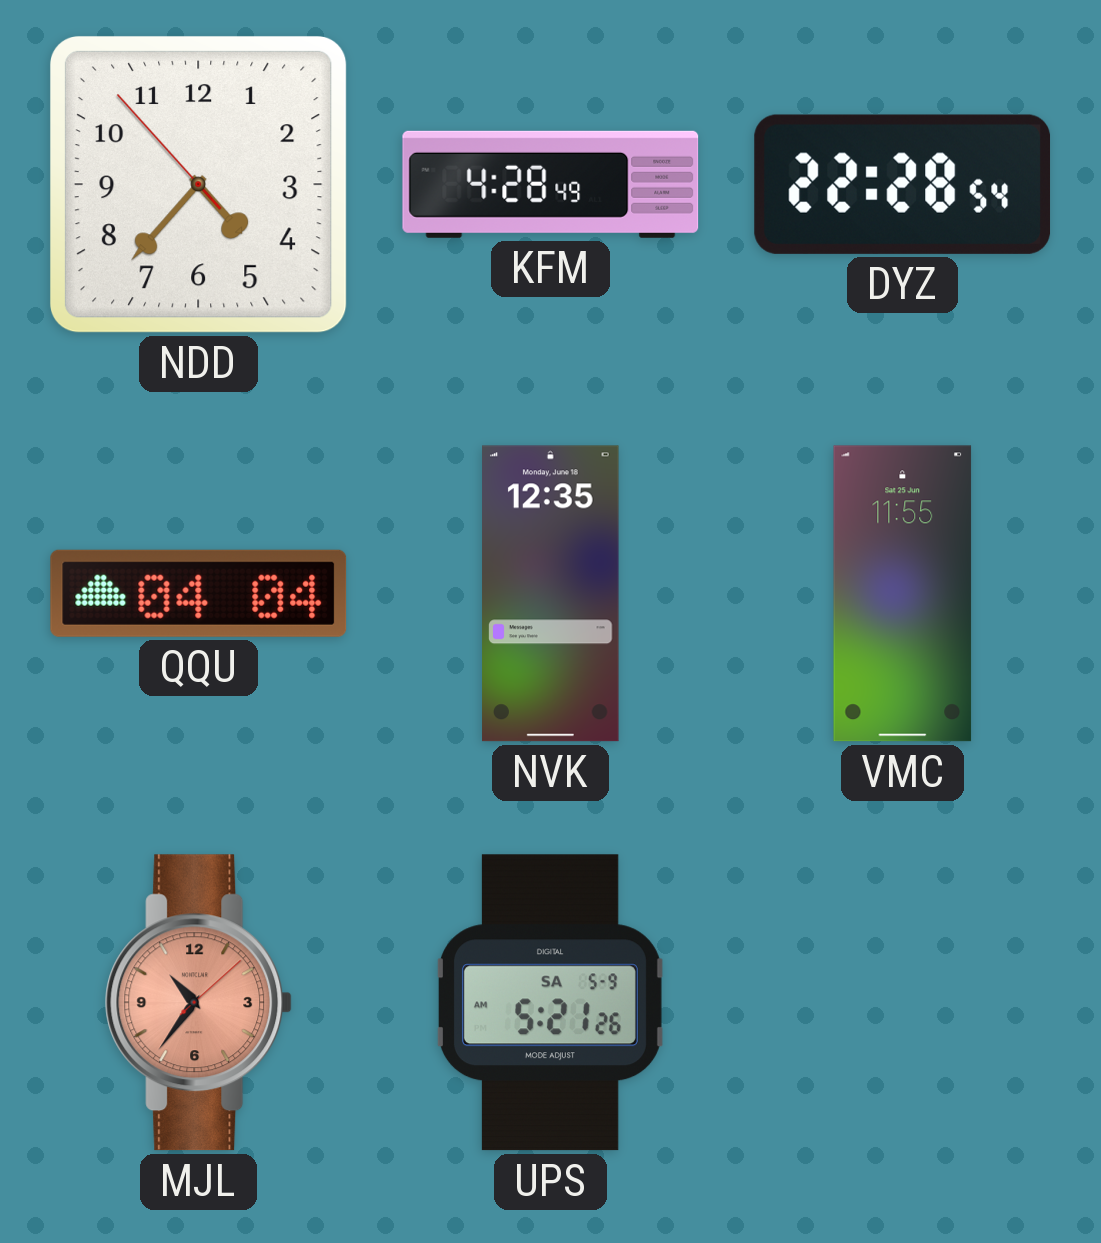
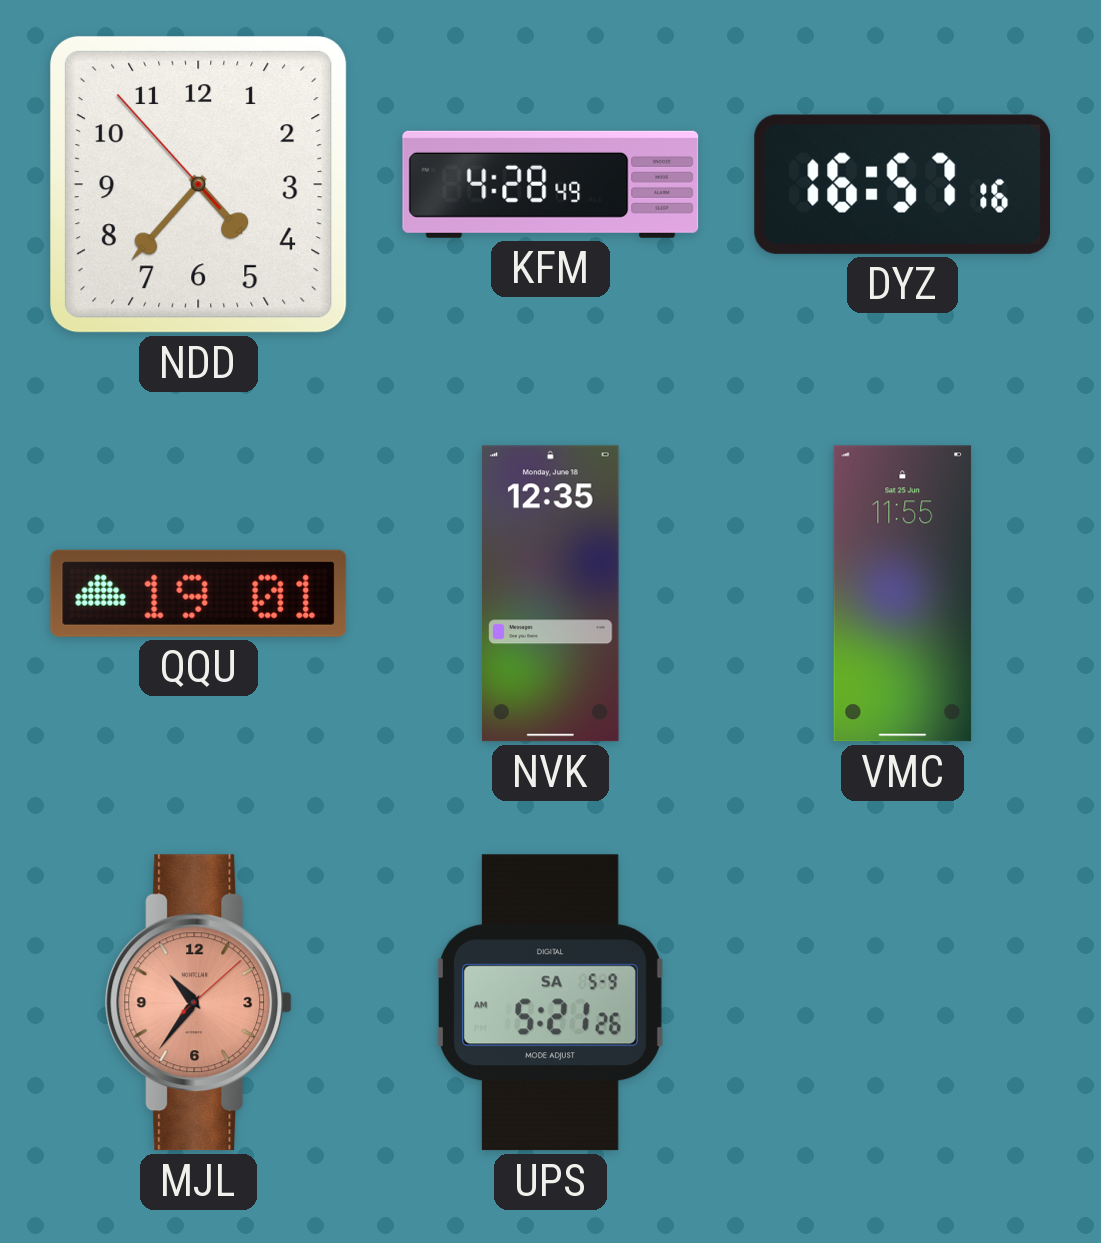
DYZ: 22:28 -> 16:57
QQU: 04:04 -> 19:01
